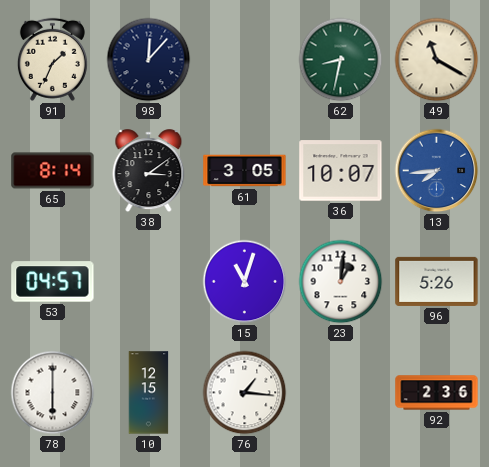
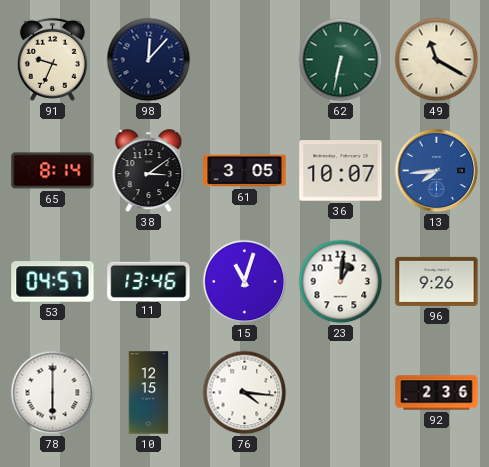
91: 1:34 -> 9:34
62: 8:32 -> 6:32
11: none -> 13:46
96: 5:26 -> 9:26
76: 1:16 -> 4:16
